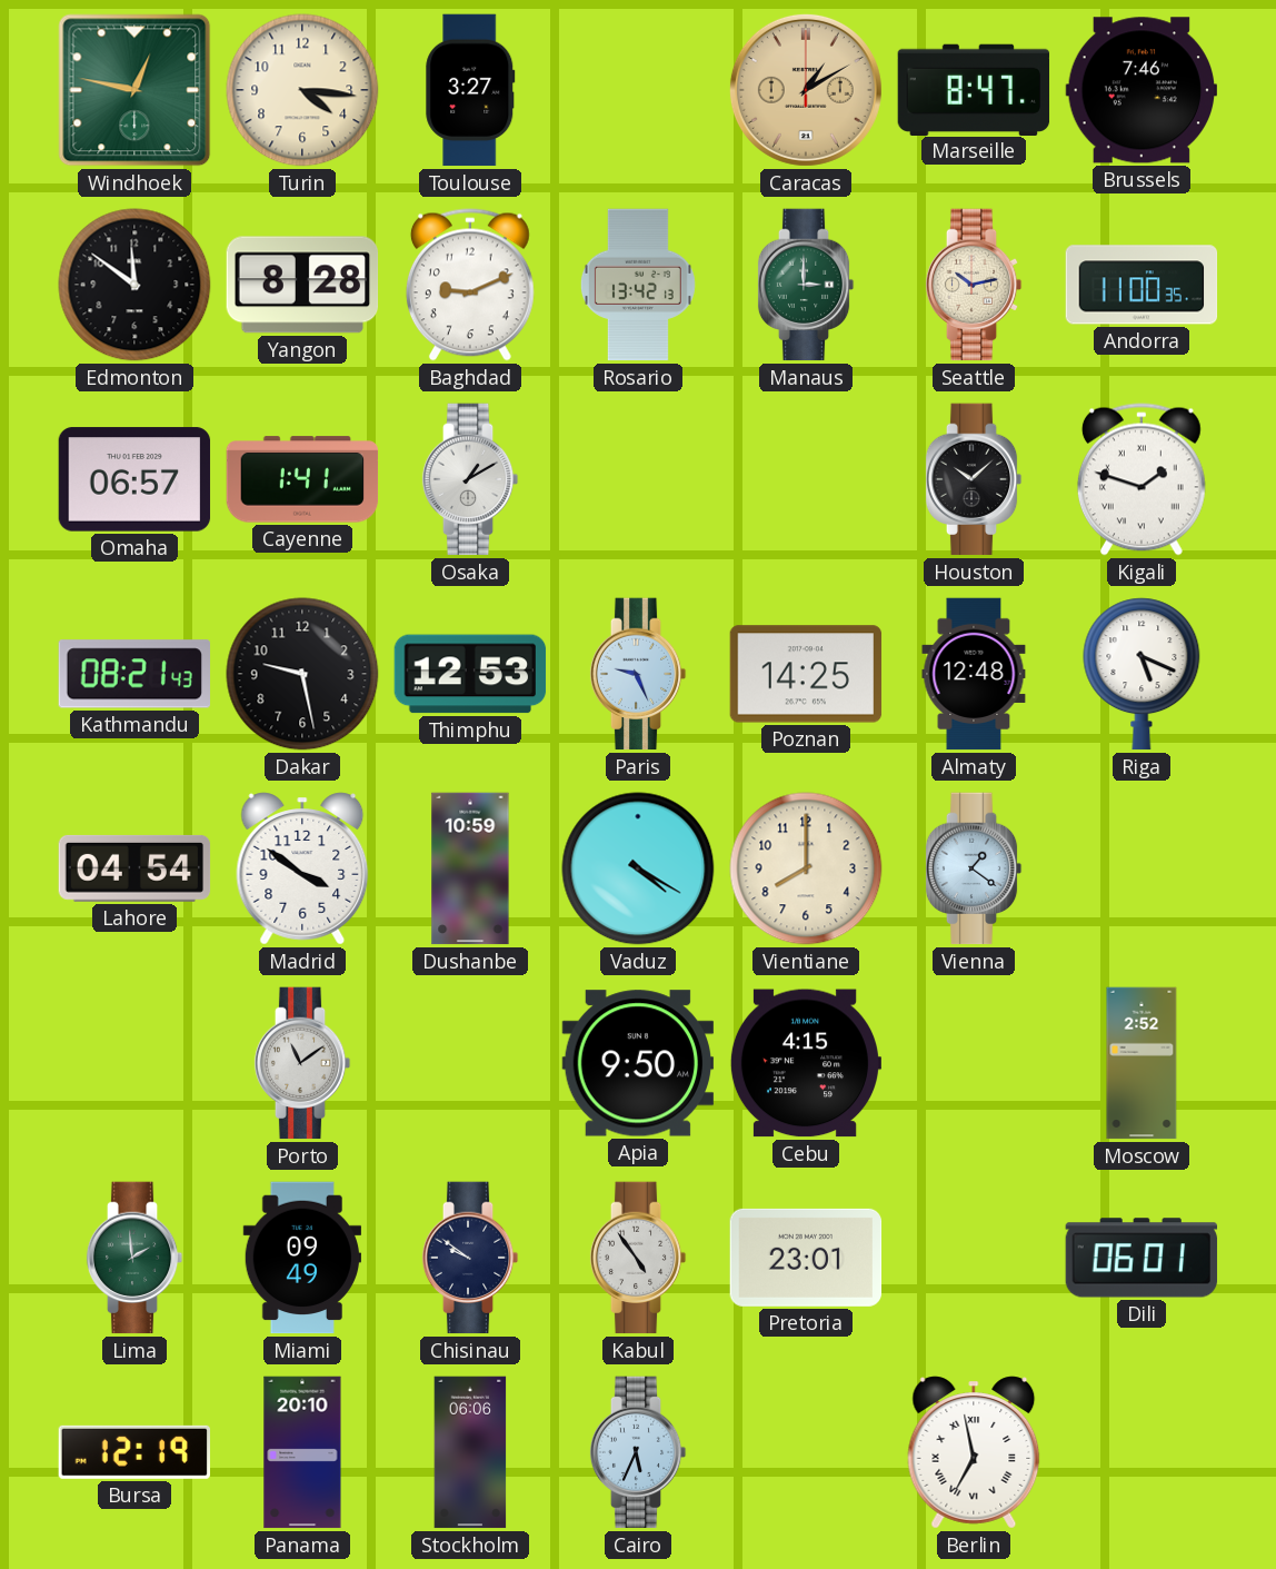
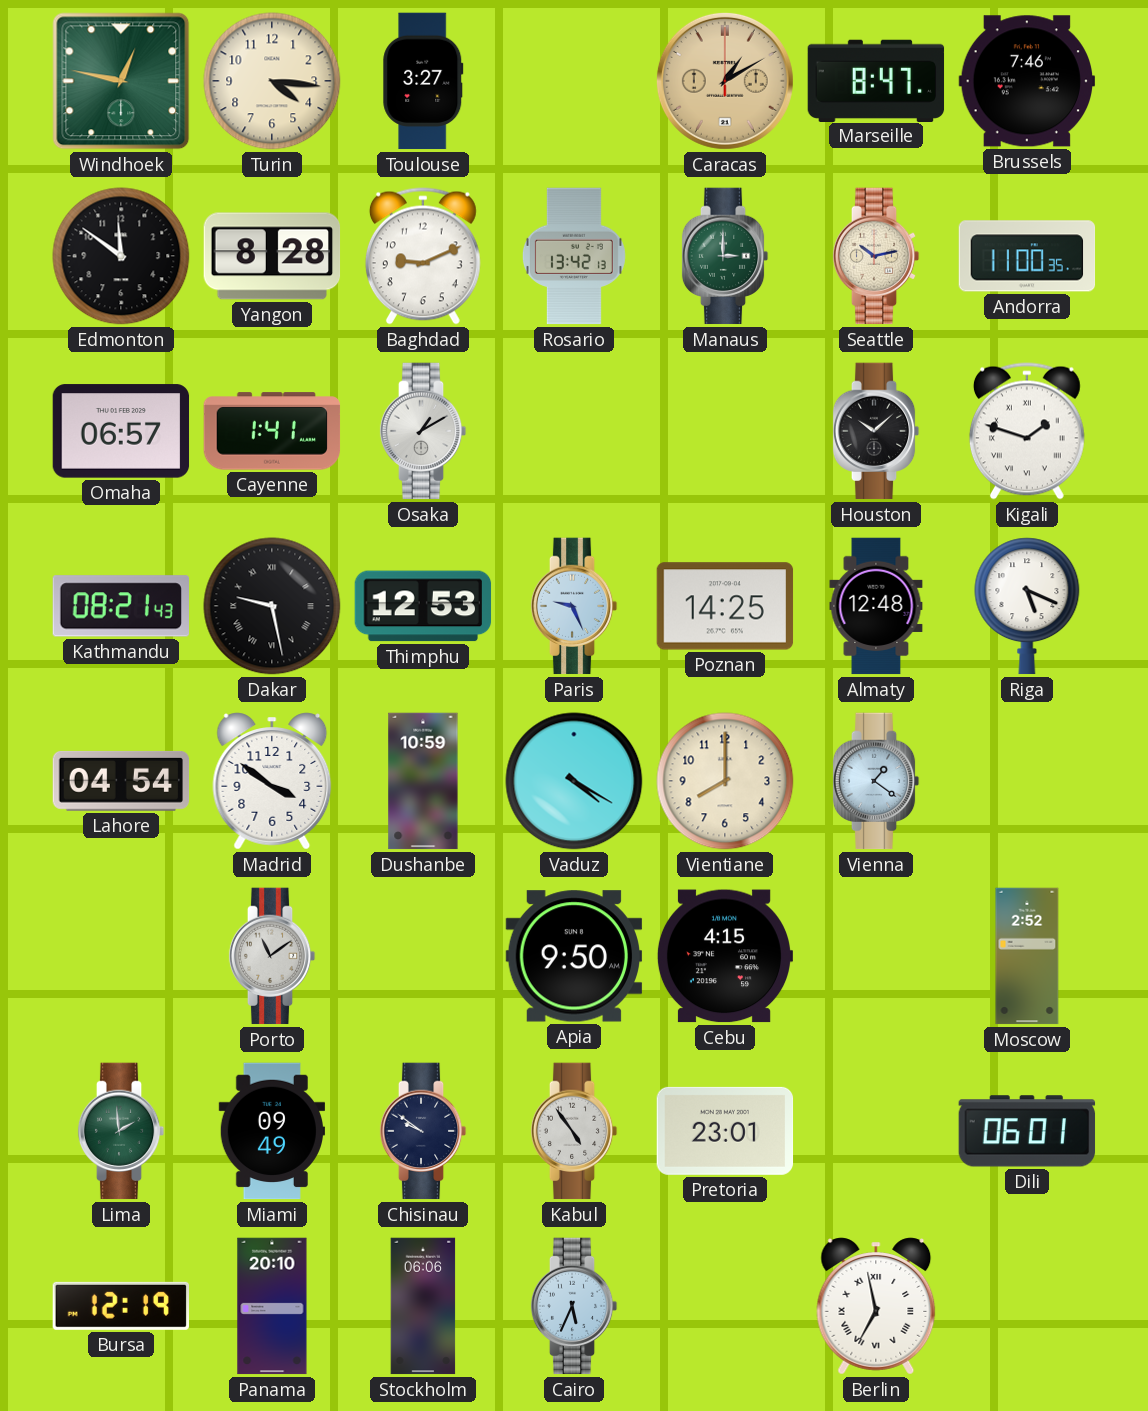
Dakar numerals: Arabic -> Roman
